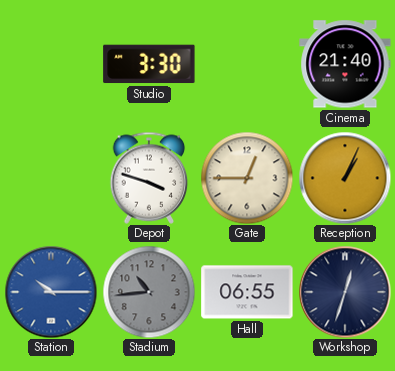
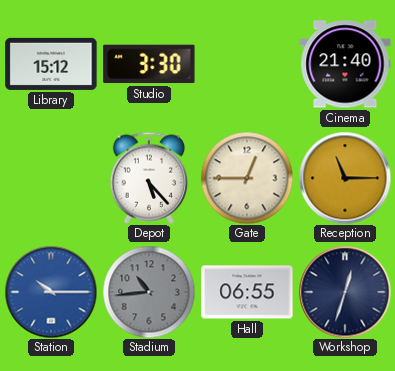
Library: none -> 15:12
Depot: 3:48 -> 5:23
Reception: 1:04 -> 11:15
